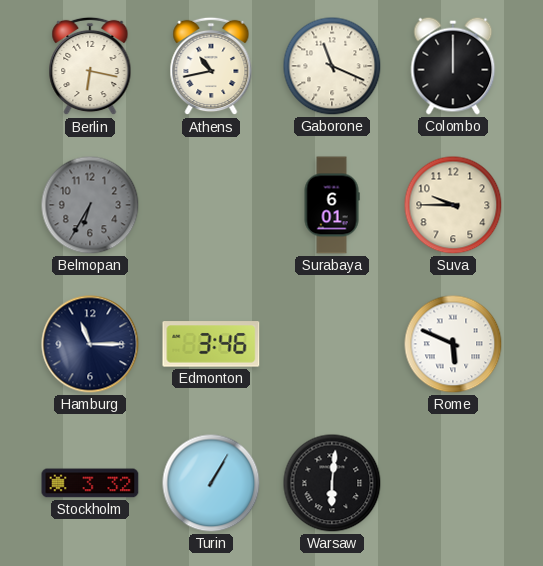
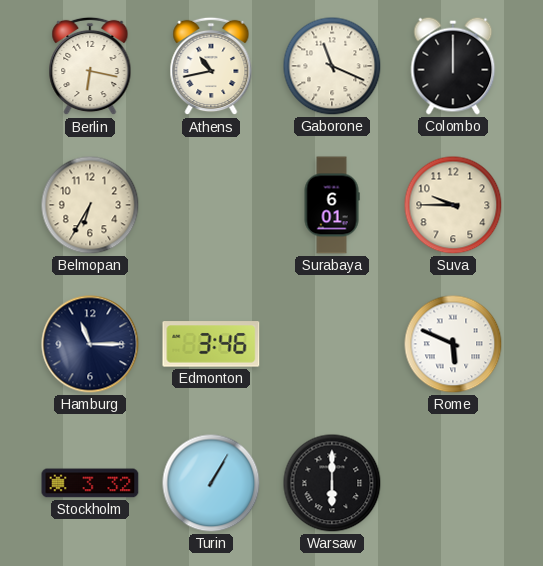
Belmopan dial: grey -> cream
Warsaw: 6:01 -> 6:00
